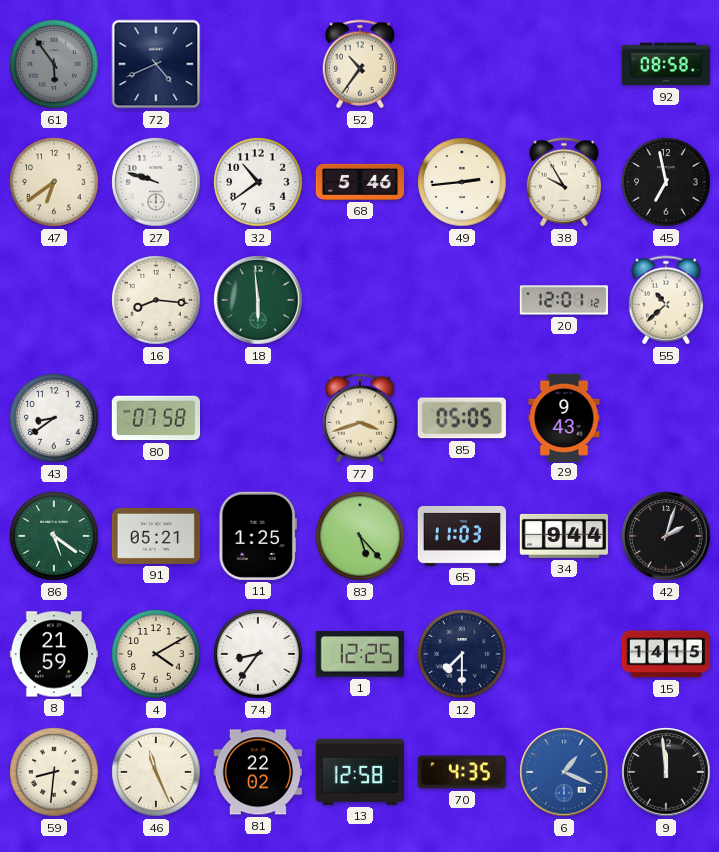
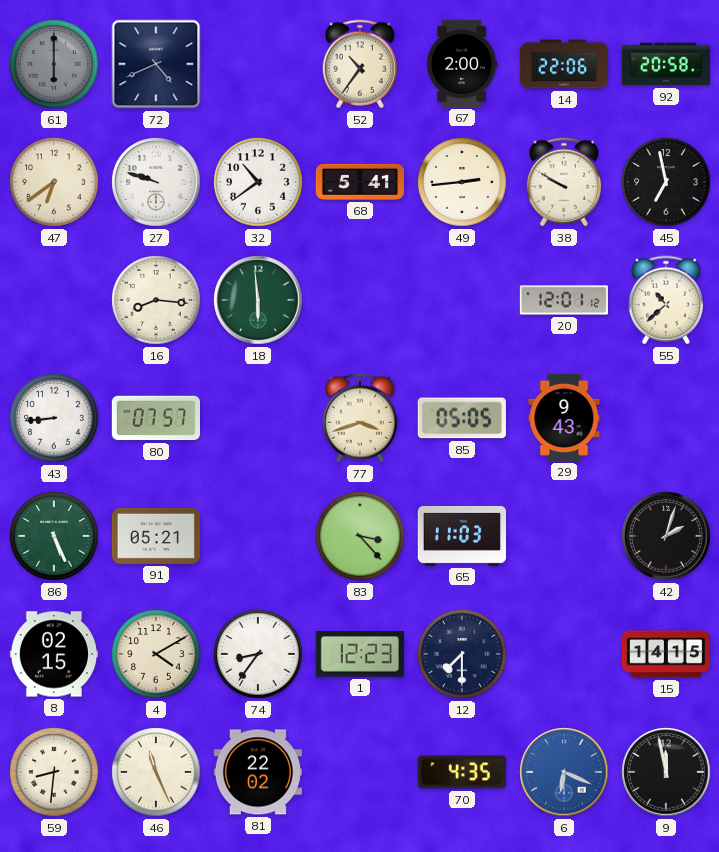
61: 5:54 -> 6:00
67: none -> 2:00
14: none -> 22:06
92: 08:58 -> 20:58
68: 5:46 -> 5:41
38: 9:55 -> 9:50
43: 8:39 -> 8:44
80: 07:58 -> 07:57
86: 5:21 -> 5:26
11: 1:25 -> none
83: 5:23 -> 3:23
34: 9:44 -> none
8: 21:59 -> 02:15
1: 12:25 -> 12:23
13: 12:58 -> none
6: 1:19 -> 6:19
9: 11:59 -> 11:58
